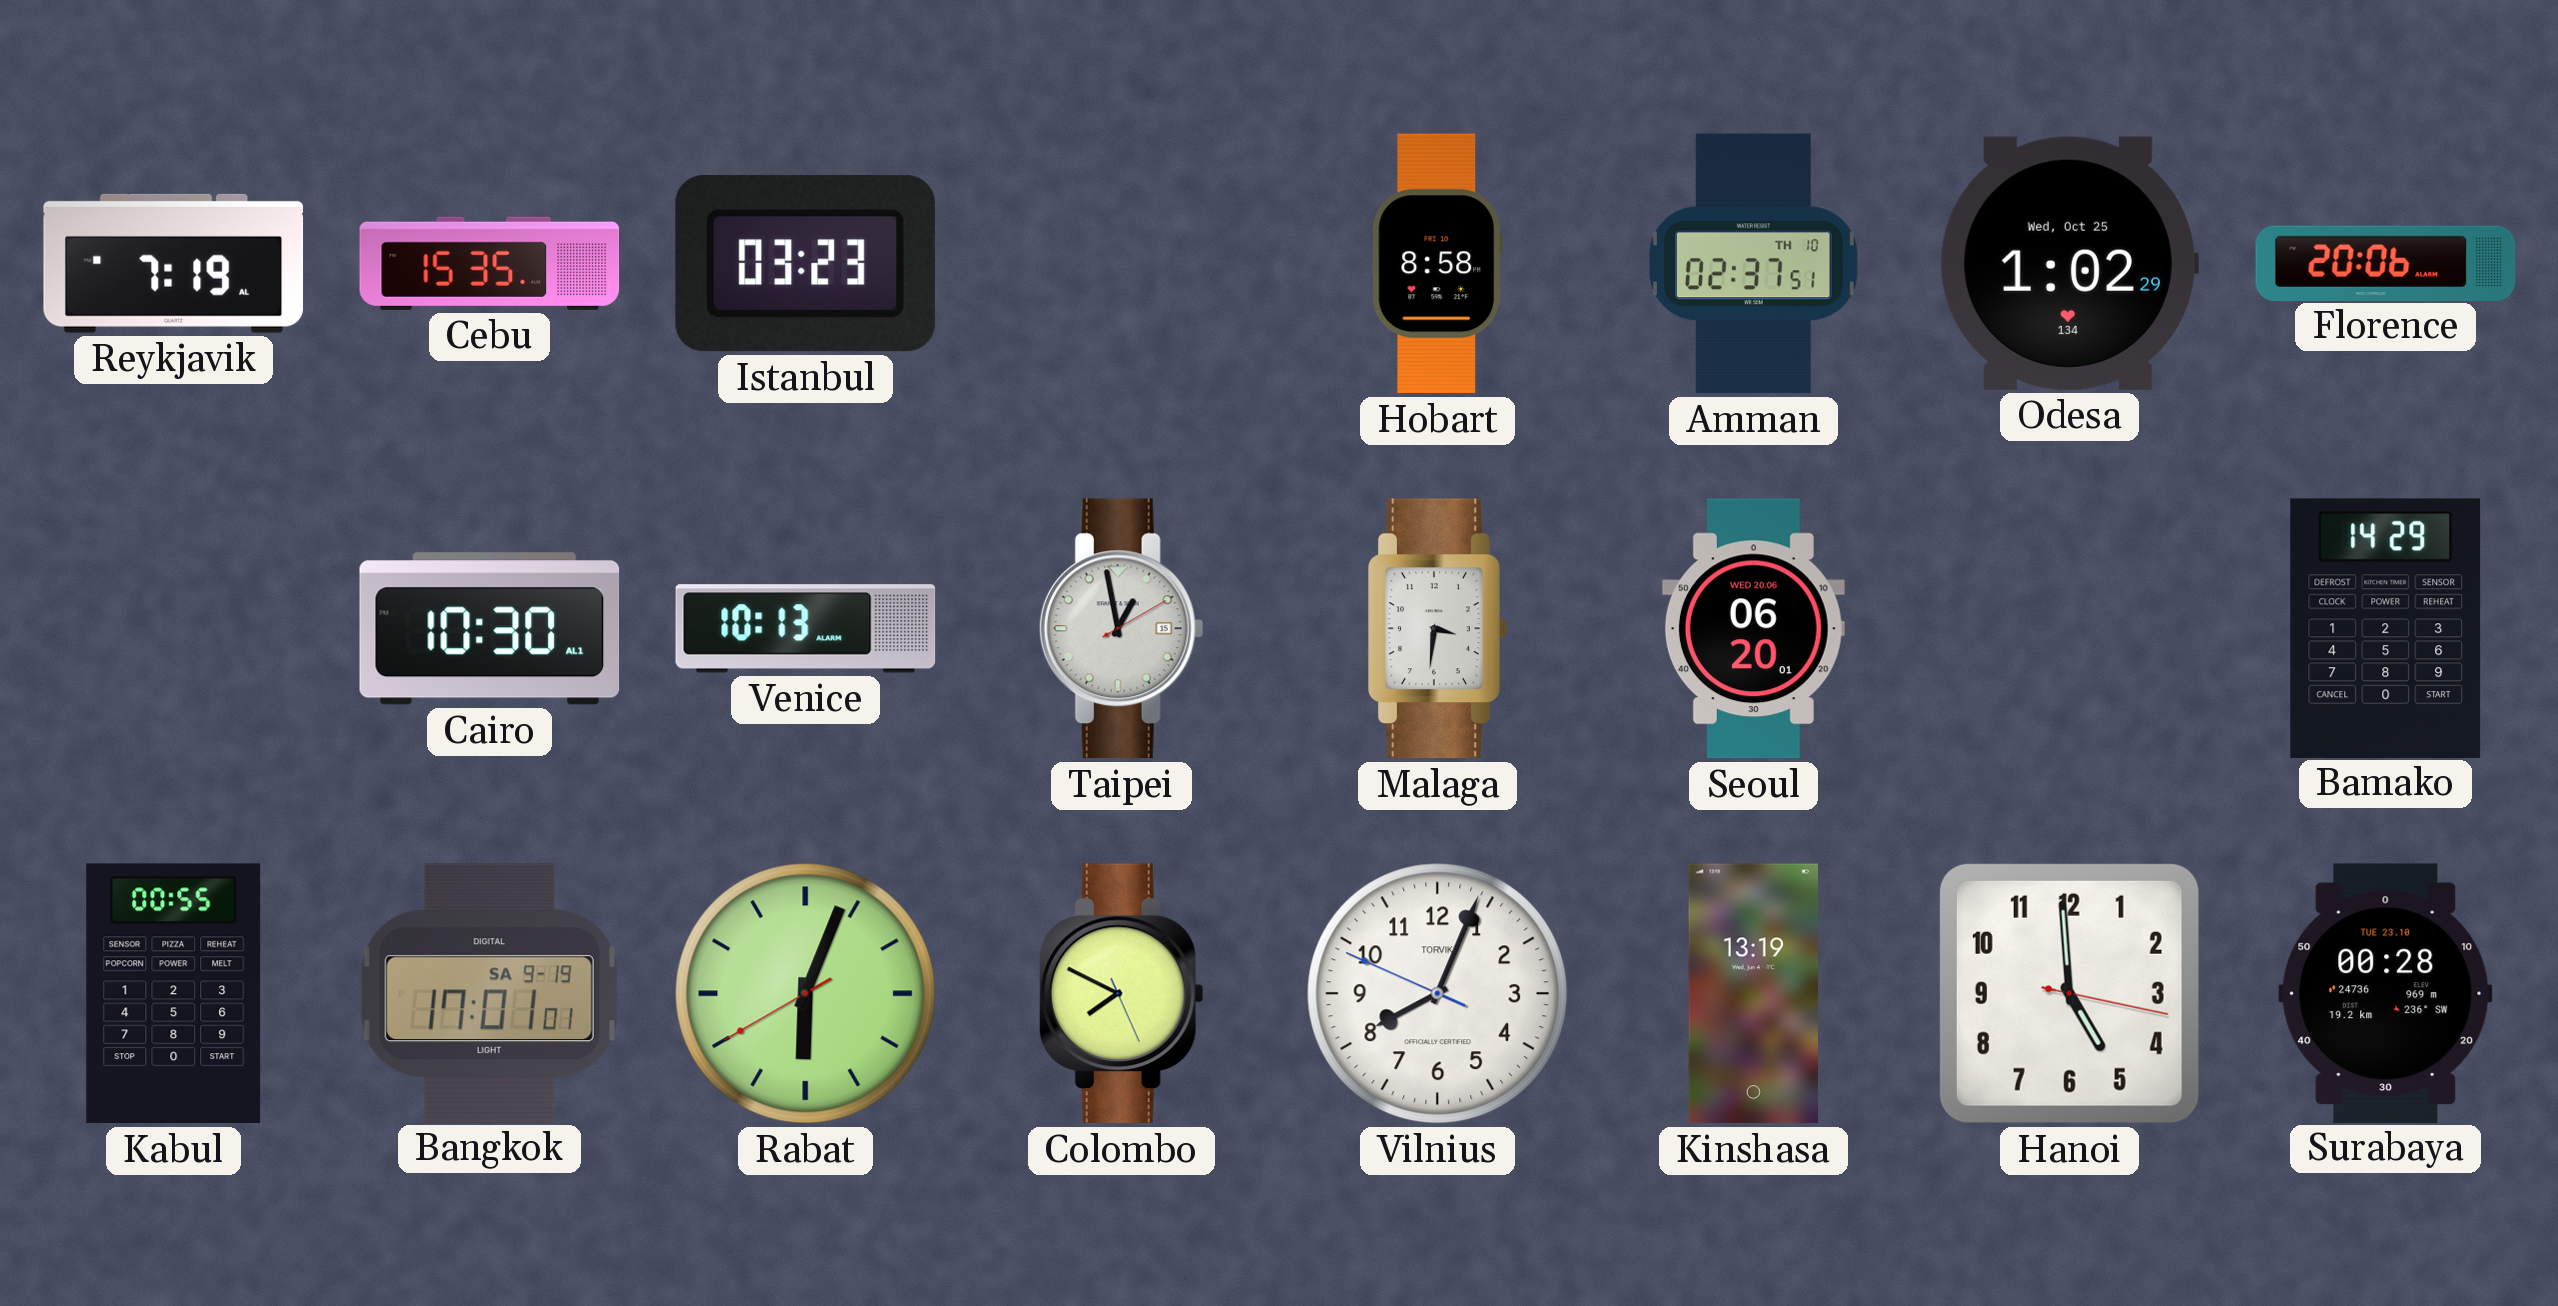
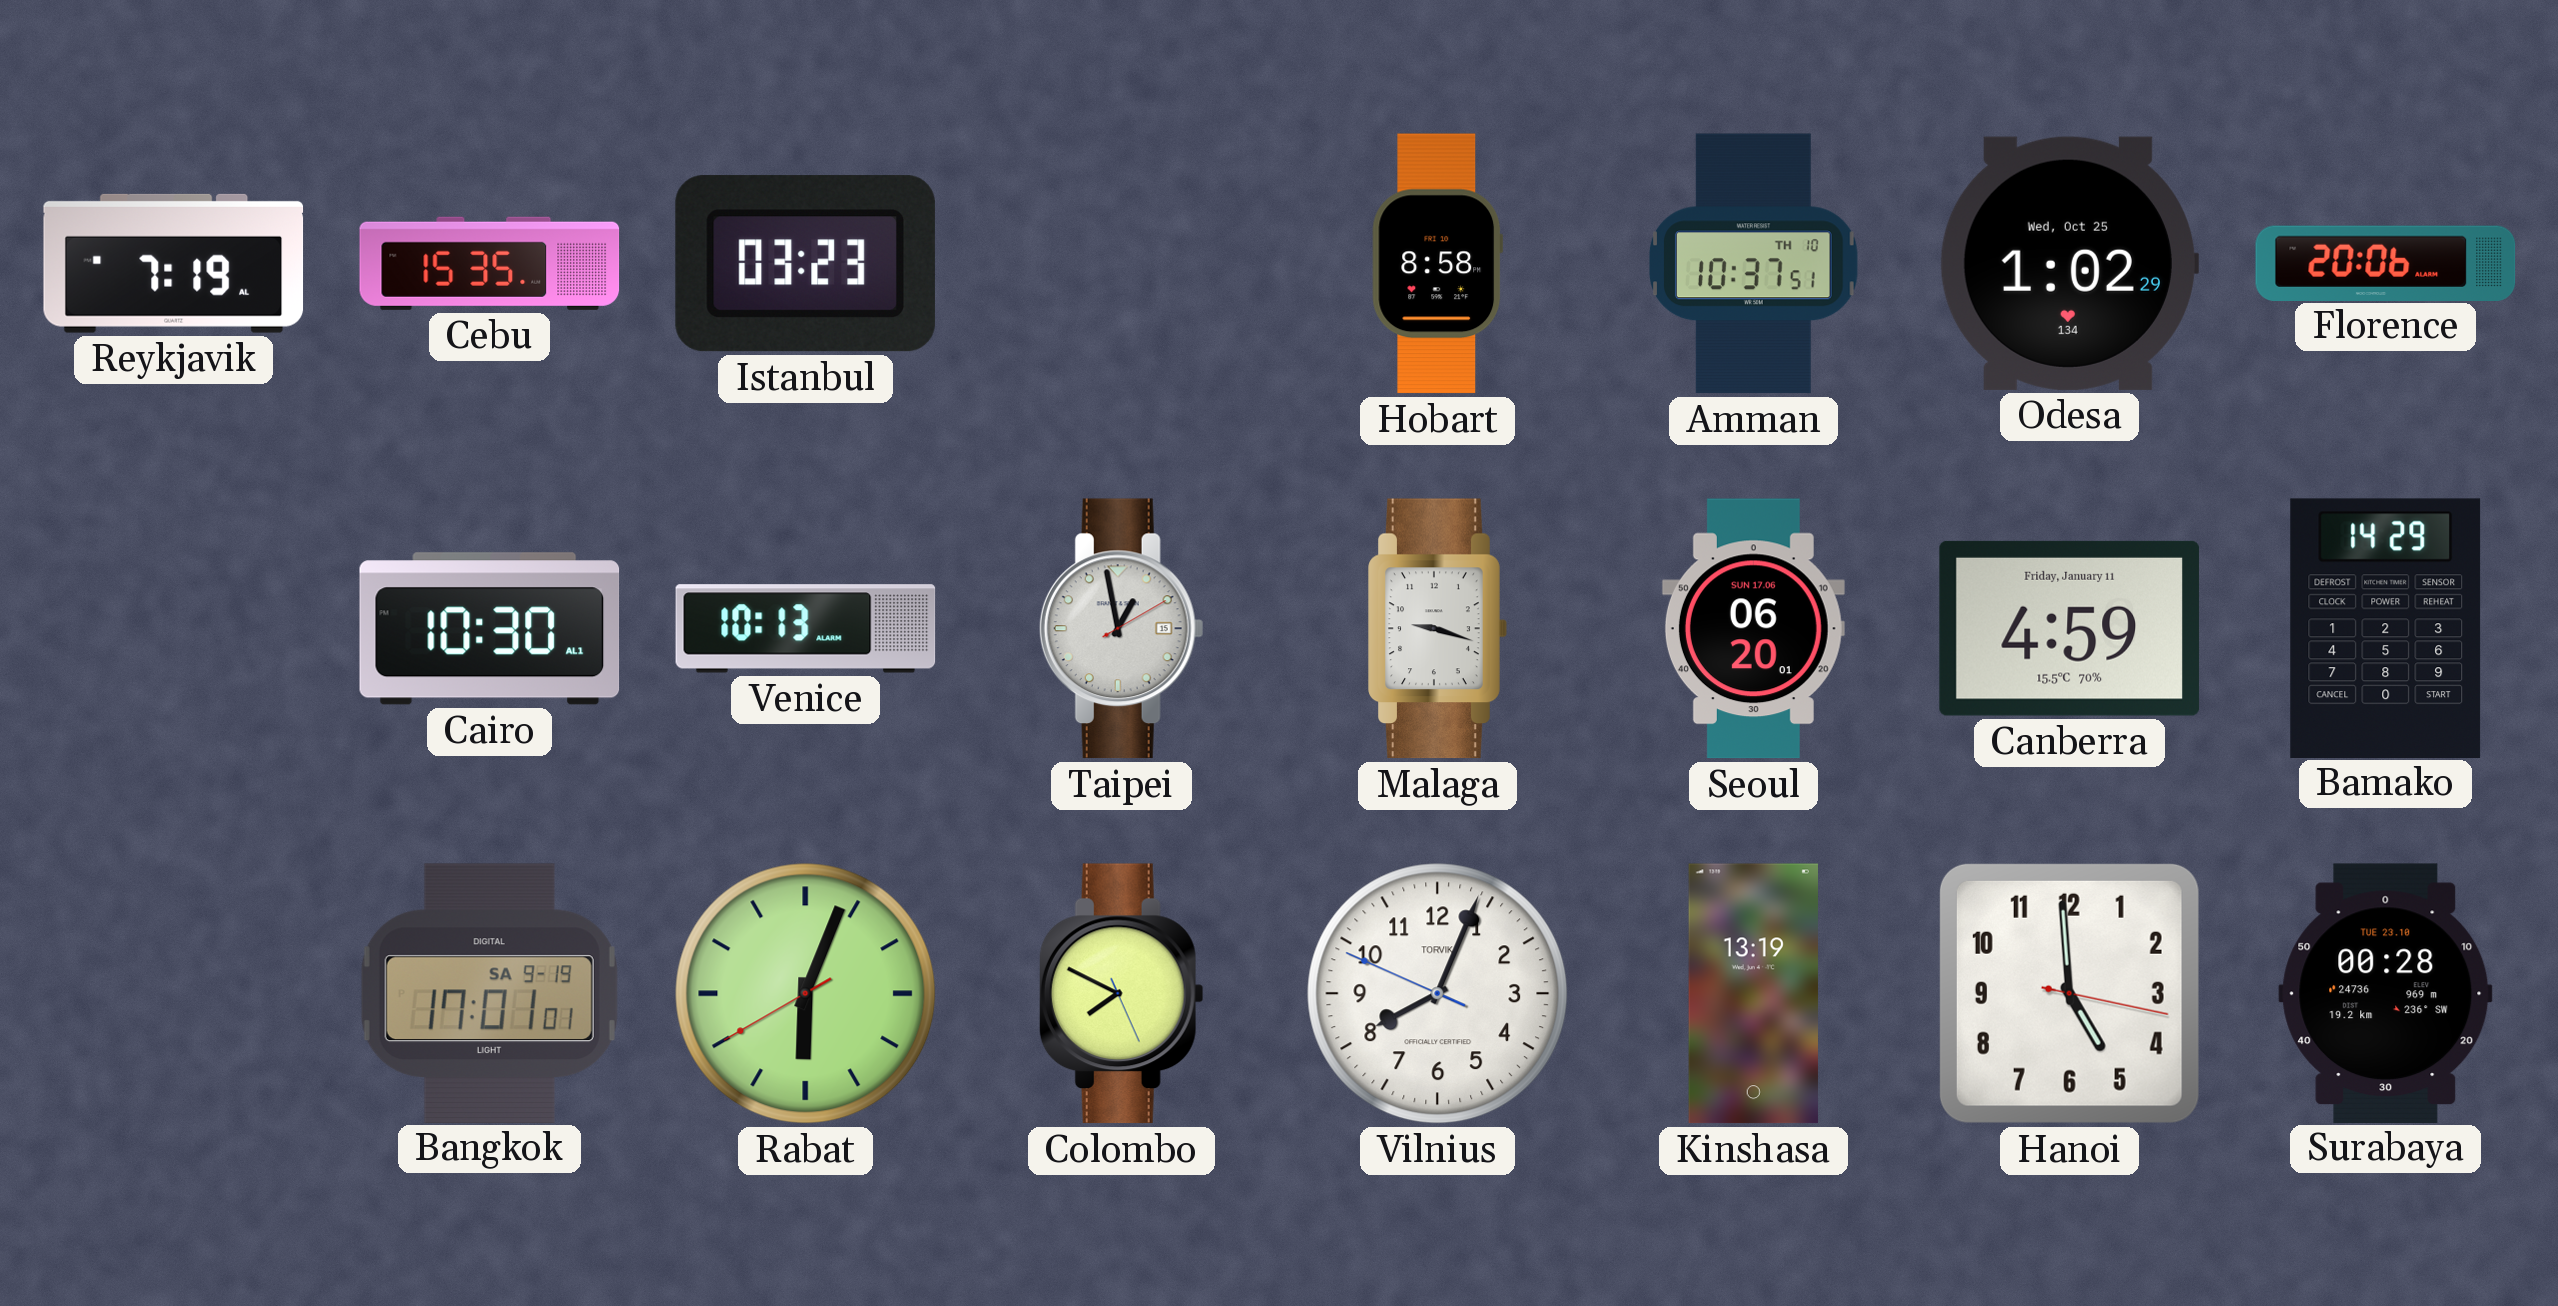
Amman: 02:37 -> 10:37
Malaga: 3:31 -> 9:18
Seoul date: WED 20.06 -> SUN 17.06
Canberra: none -> 4:59
Kabul: 00:55 -> none
